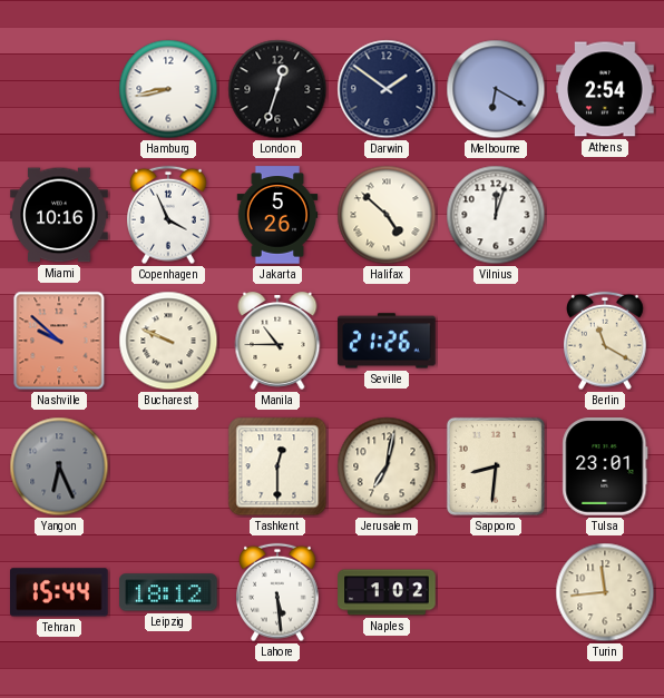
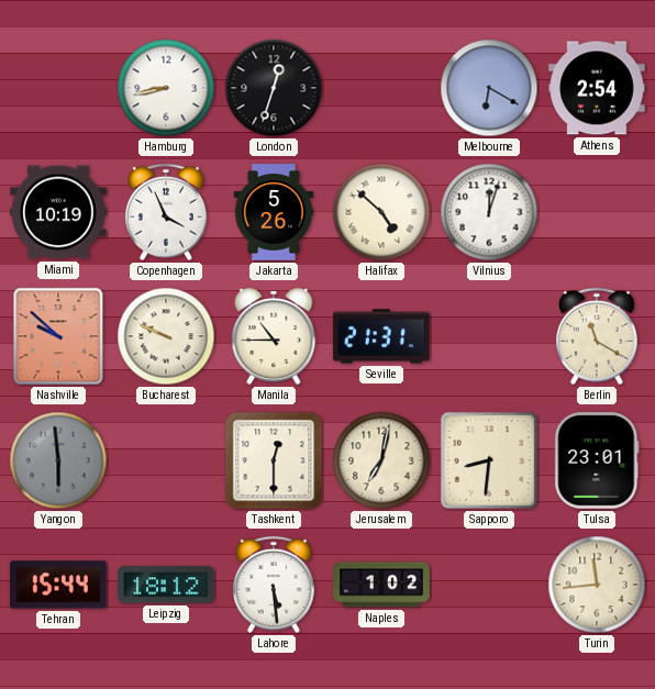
Darwin: 1:51 -> none
Miami: 10:16 -> 10:19
Seville: 21:26 -> 21:31
Yangon: 6:26 -> 5:59
